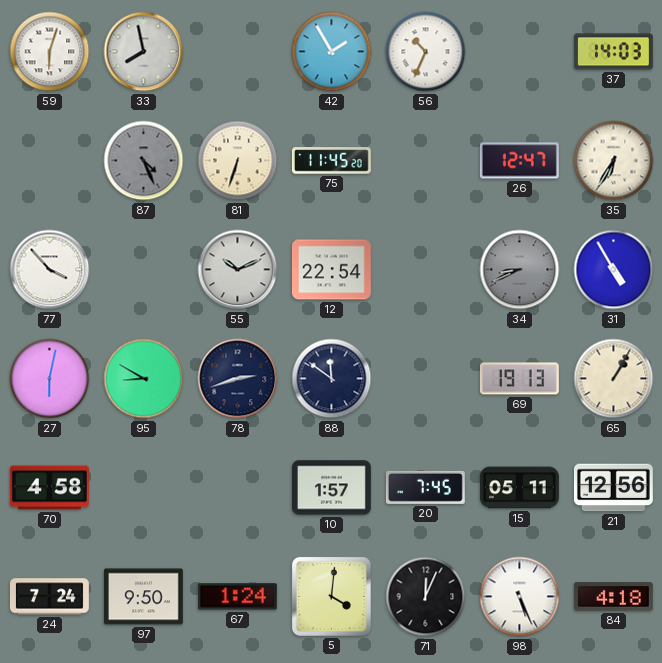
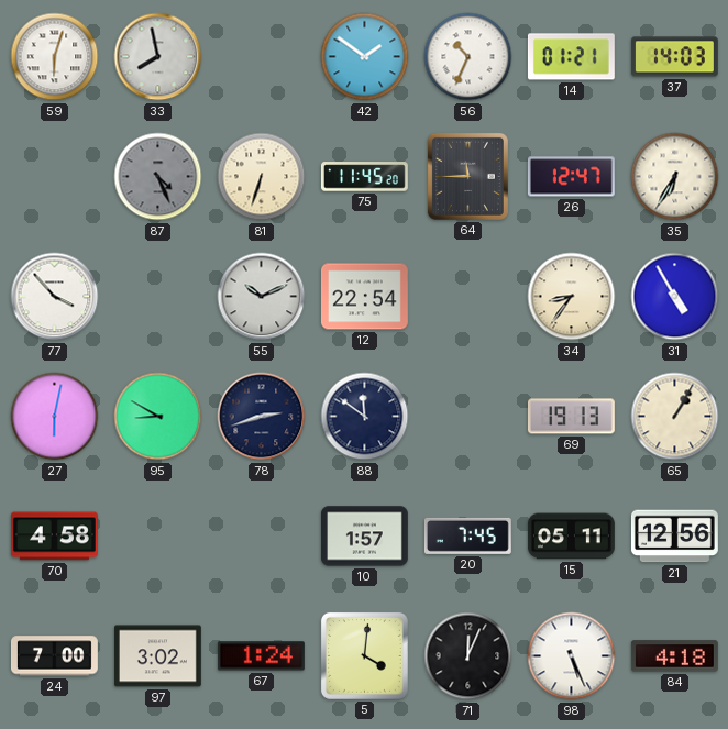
42: 1:55 -> 1:51
14: none -> 01:21
64: none -> 11:45
34: 8:41 -> 8:36
34 dial: grey -> cream
24: 7:24 -> 7:00
97: 9:50 -> 3:02
